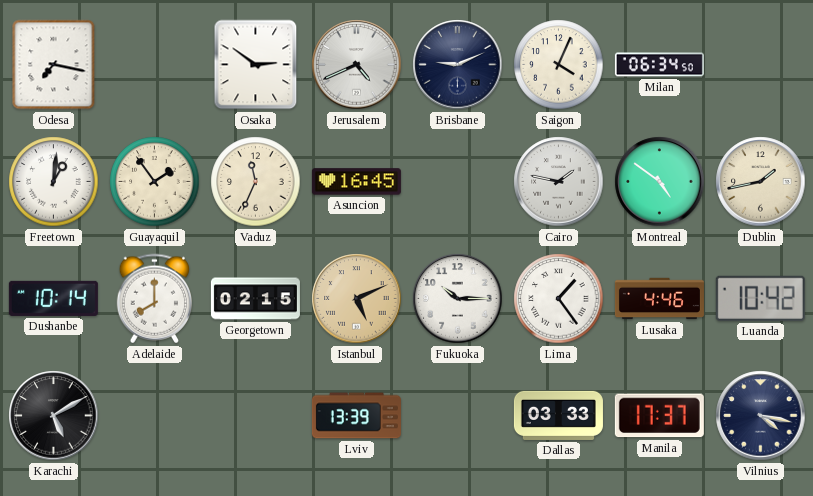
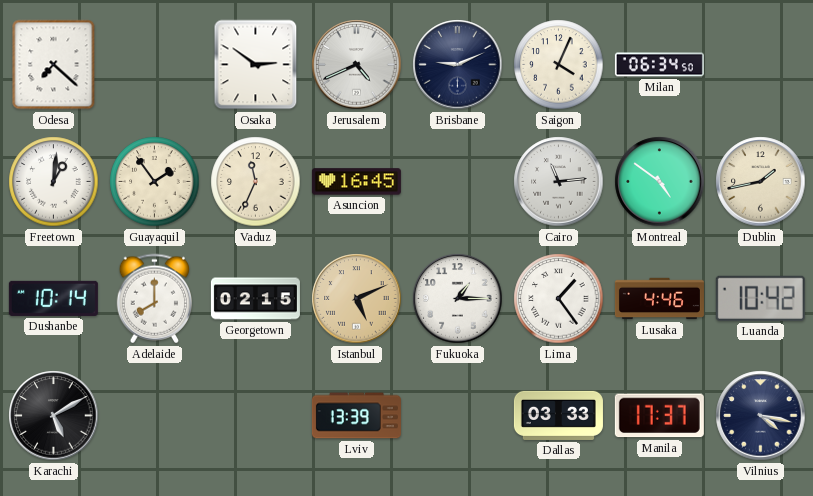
Odesa: 7:17 -> 7:22
Cairo: 1:47 -> 11:14
Fukuoka: 10:15 -> 1:15
